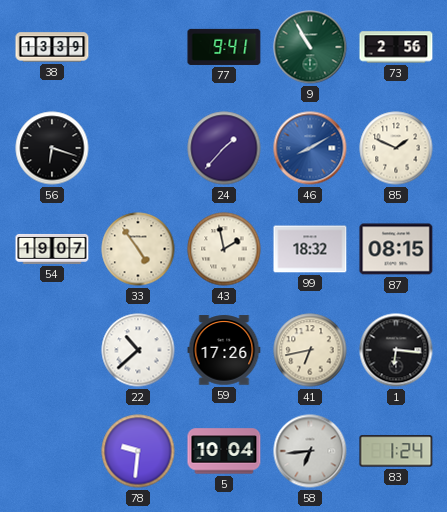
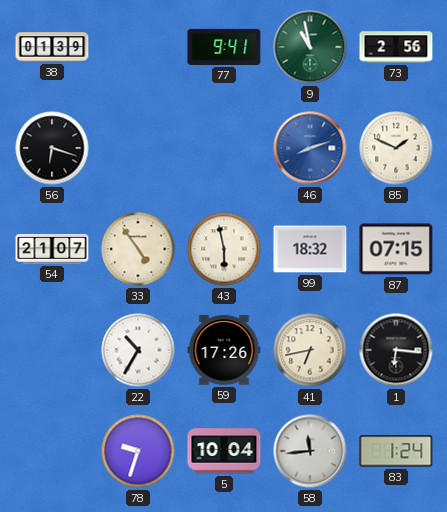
38: 13:39 -> 01:39
9: 10:55 -> 10:58
24: 1:37 -> none
46: 8:10 -> 8:12
54: 19:07 -> 21:07
43: 1:58 -> 5:58
87: 08:15 -> 07:15
22: 10:38 -> 10:35
78: 9:31 -> 9:33
58: 6:44 -> 11:44
